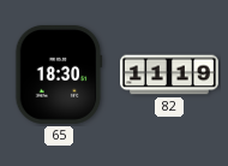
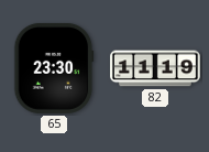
65: 18:30 -> 23:30
